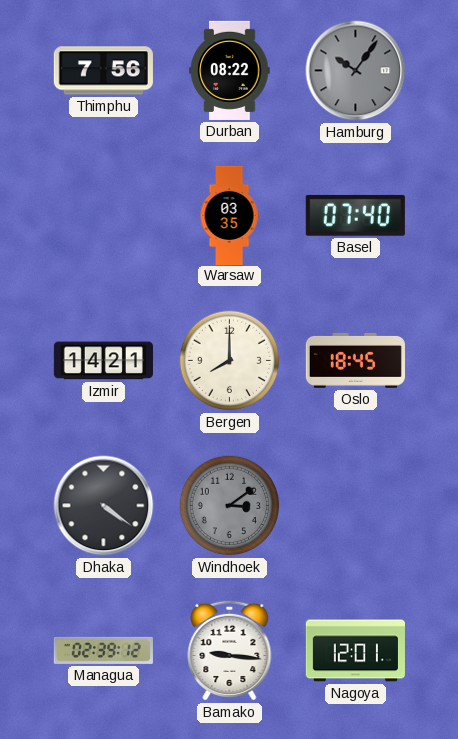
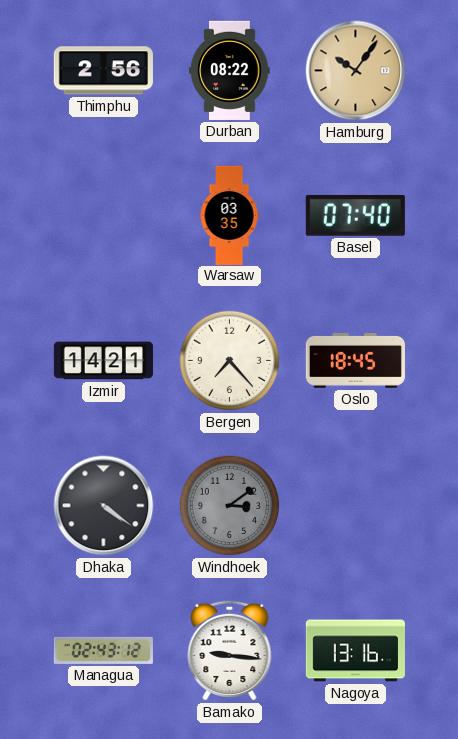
Thimphu: 7:56 -> 2:56
Hamburg dial: grey -> champagne
Bergen: 8:00 -> 7:23
Managua: 02:39 -> 02:43
Nagoya: 12:01 -> 13:16
